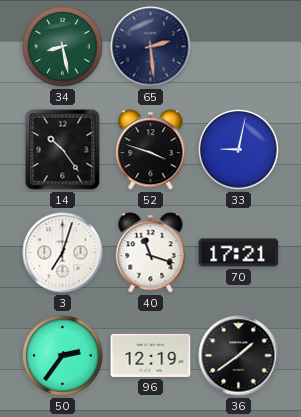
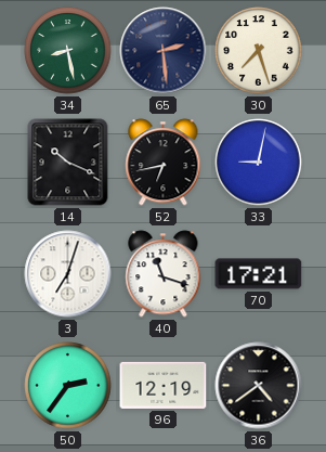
30: none -> 7:27
14: 10:24 -> 10:19
52: 3:48 -> 6:43
36: 1:39 -> 4:39
